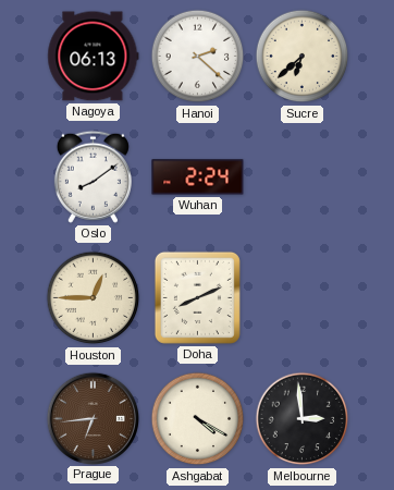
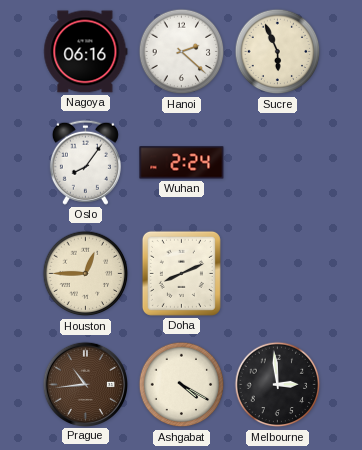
Nagoya: 06:13 -> 06:16
Sucre: 6:38 -> 5:56
Oslo: 8:09 -> 8:06
Prague: 6:44 -> 10:44
